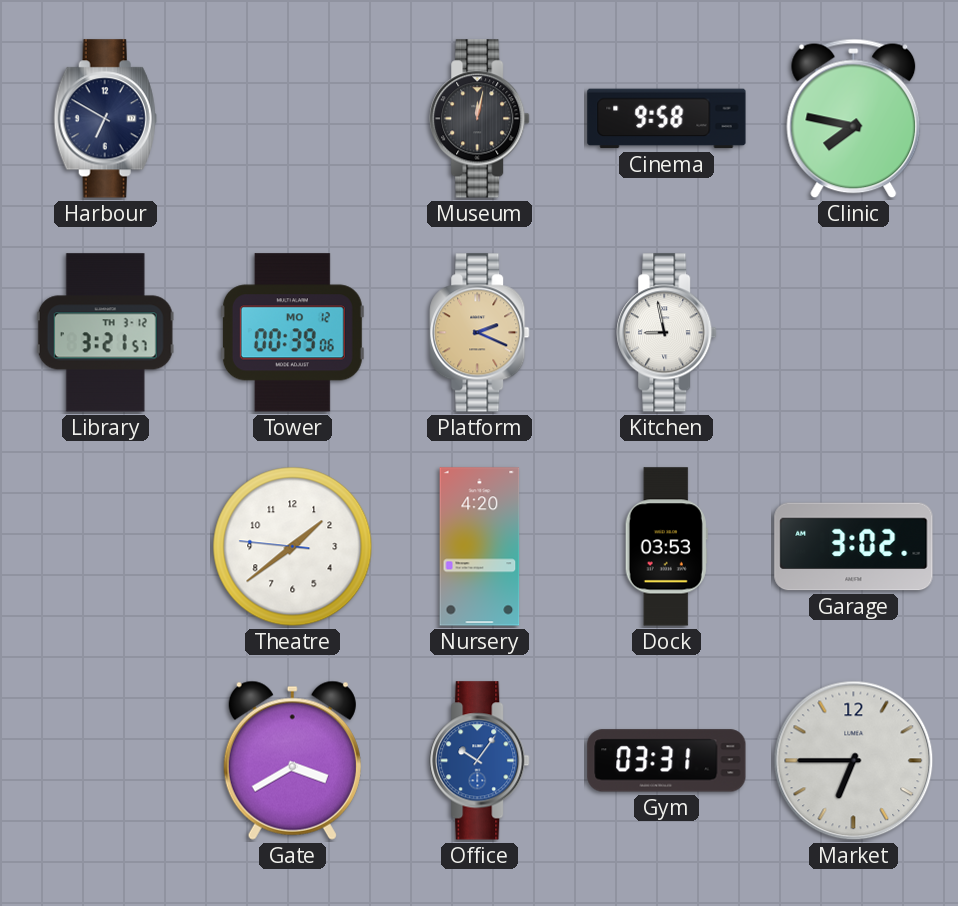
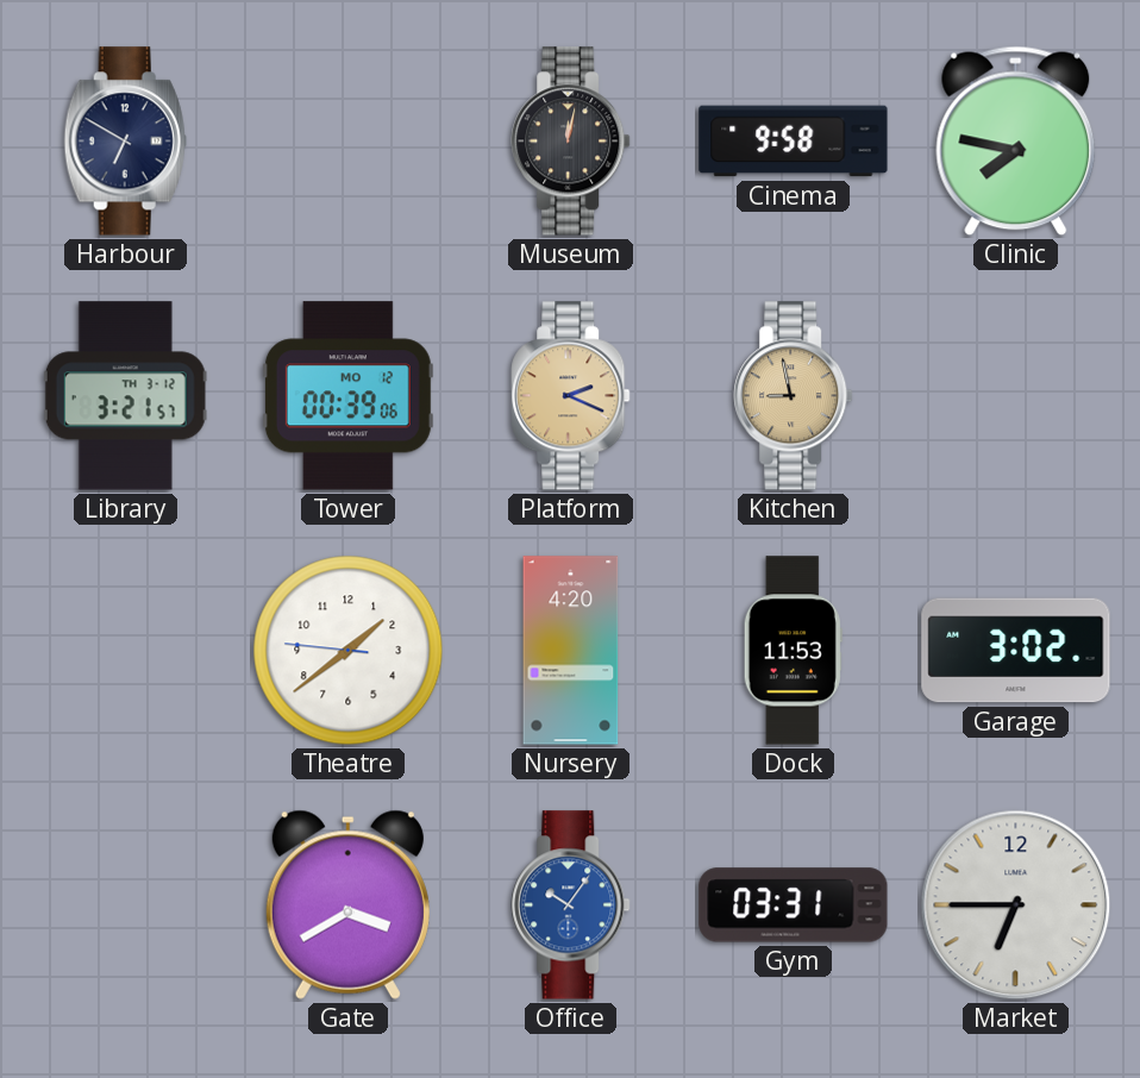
Kitchen dial: white -> champagne
Dock: 03:53 -> 11:53
